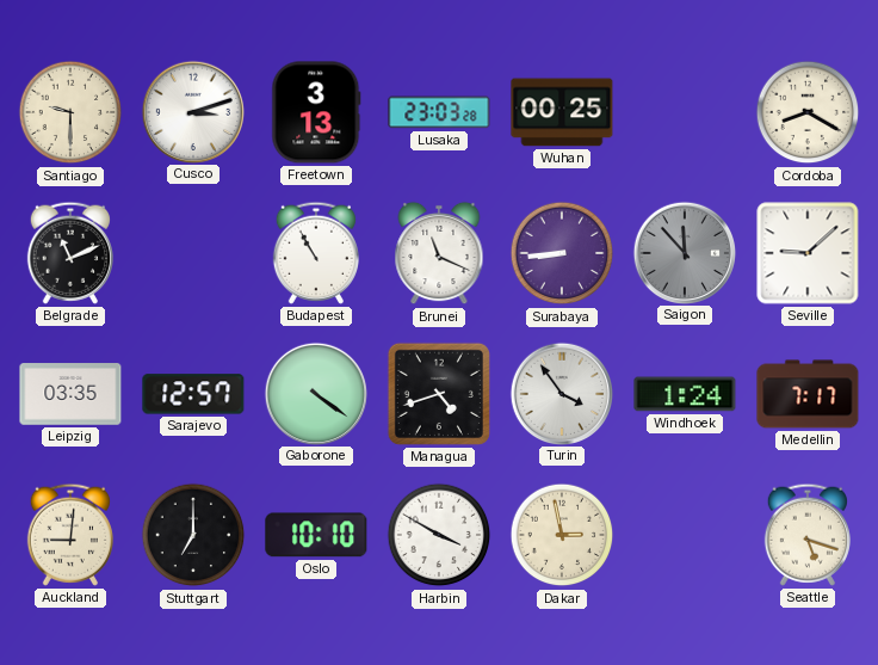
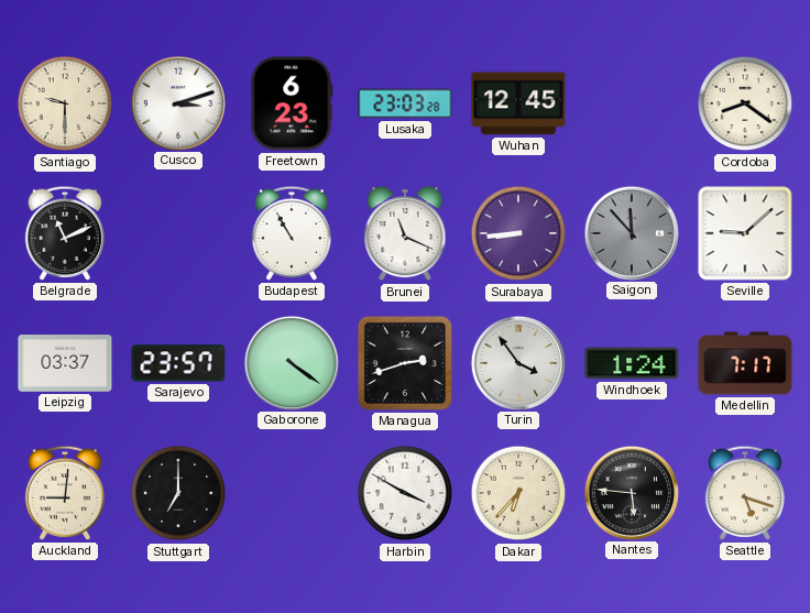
Freetown: 3:13 -> 6:23
Wuhan: 00:25 -> 12:45
Cordoba: 8:20 -> 8:21
Leipzig: 03:35 -> 03:37
Sarajevo: 12:57 -> 23:57
Managua: 4:42 -> 2:42
Oslo: 10:10 -> none
Dakar: 2:58 -> 6:37
Nantes: none -> 5:46
